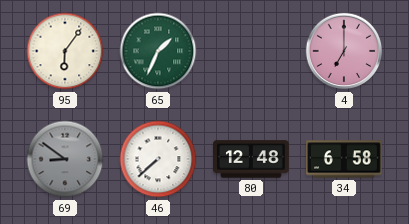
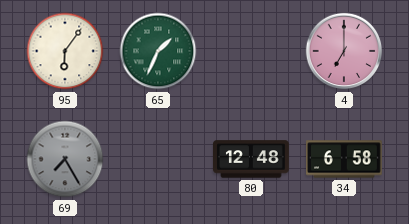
69: 8:51 -> 7:25
46: 7:38 -> none
